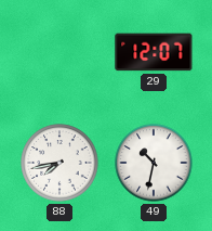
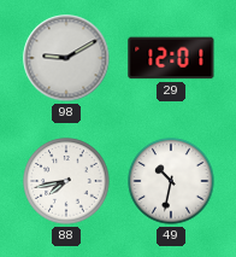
98: none -> 9:10
29: 12:07 -> 12:01
